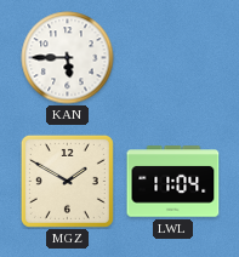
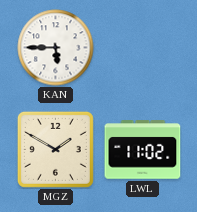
LWL: 11:04 -> 11:02
